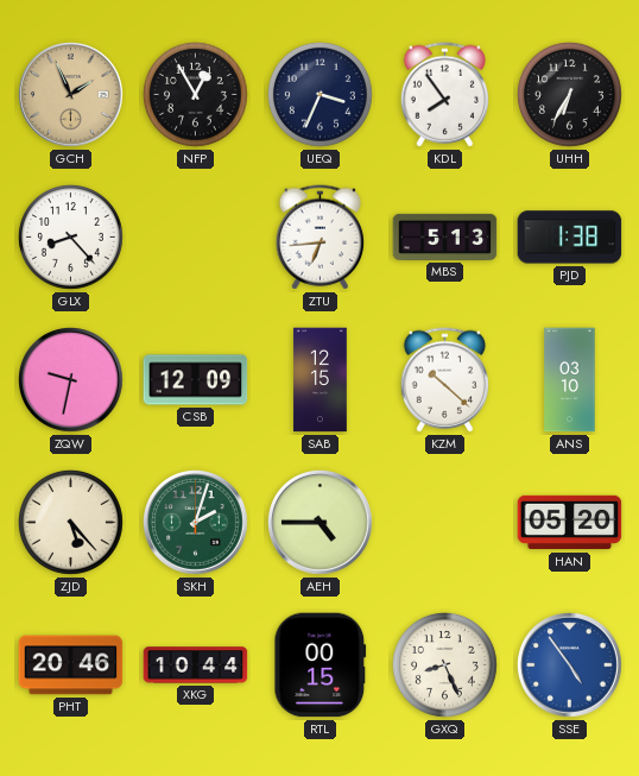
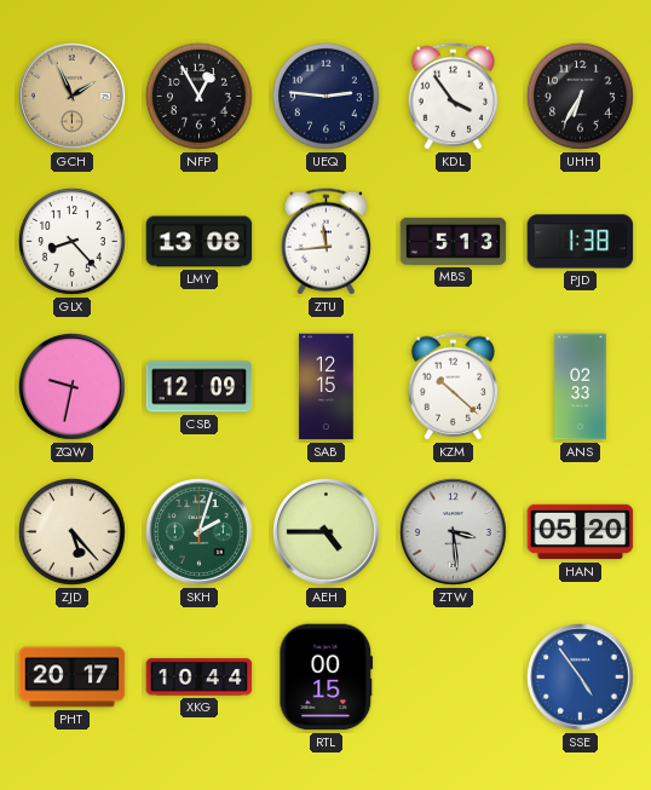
UEQ: 3:34 -> 2:46
KDL: 7:54 -> 3:54
LMY: none -> 13:08
ZTU: 6:44 -> 11:44
ANS: 03:10 -> 02:33
ZTW: none -> 3:29
PHT: 20:46 -> 20:17
GXQ: 8:26 -> none
